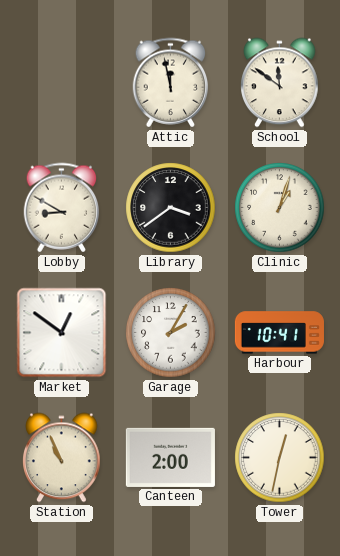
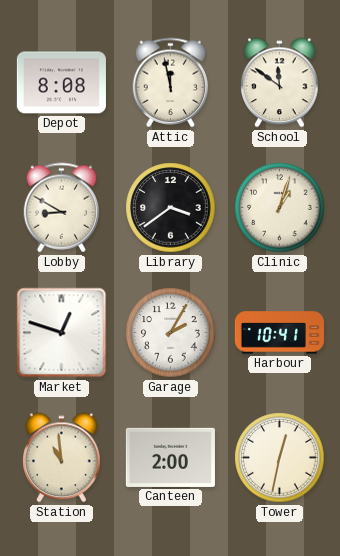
Depot: none -> 8:08
Market: 12:51 -> 12:48
Station: 10:56 -> 10:59
